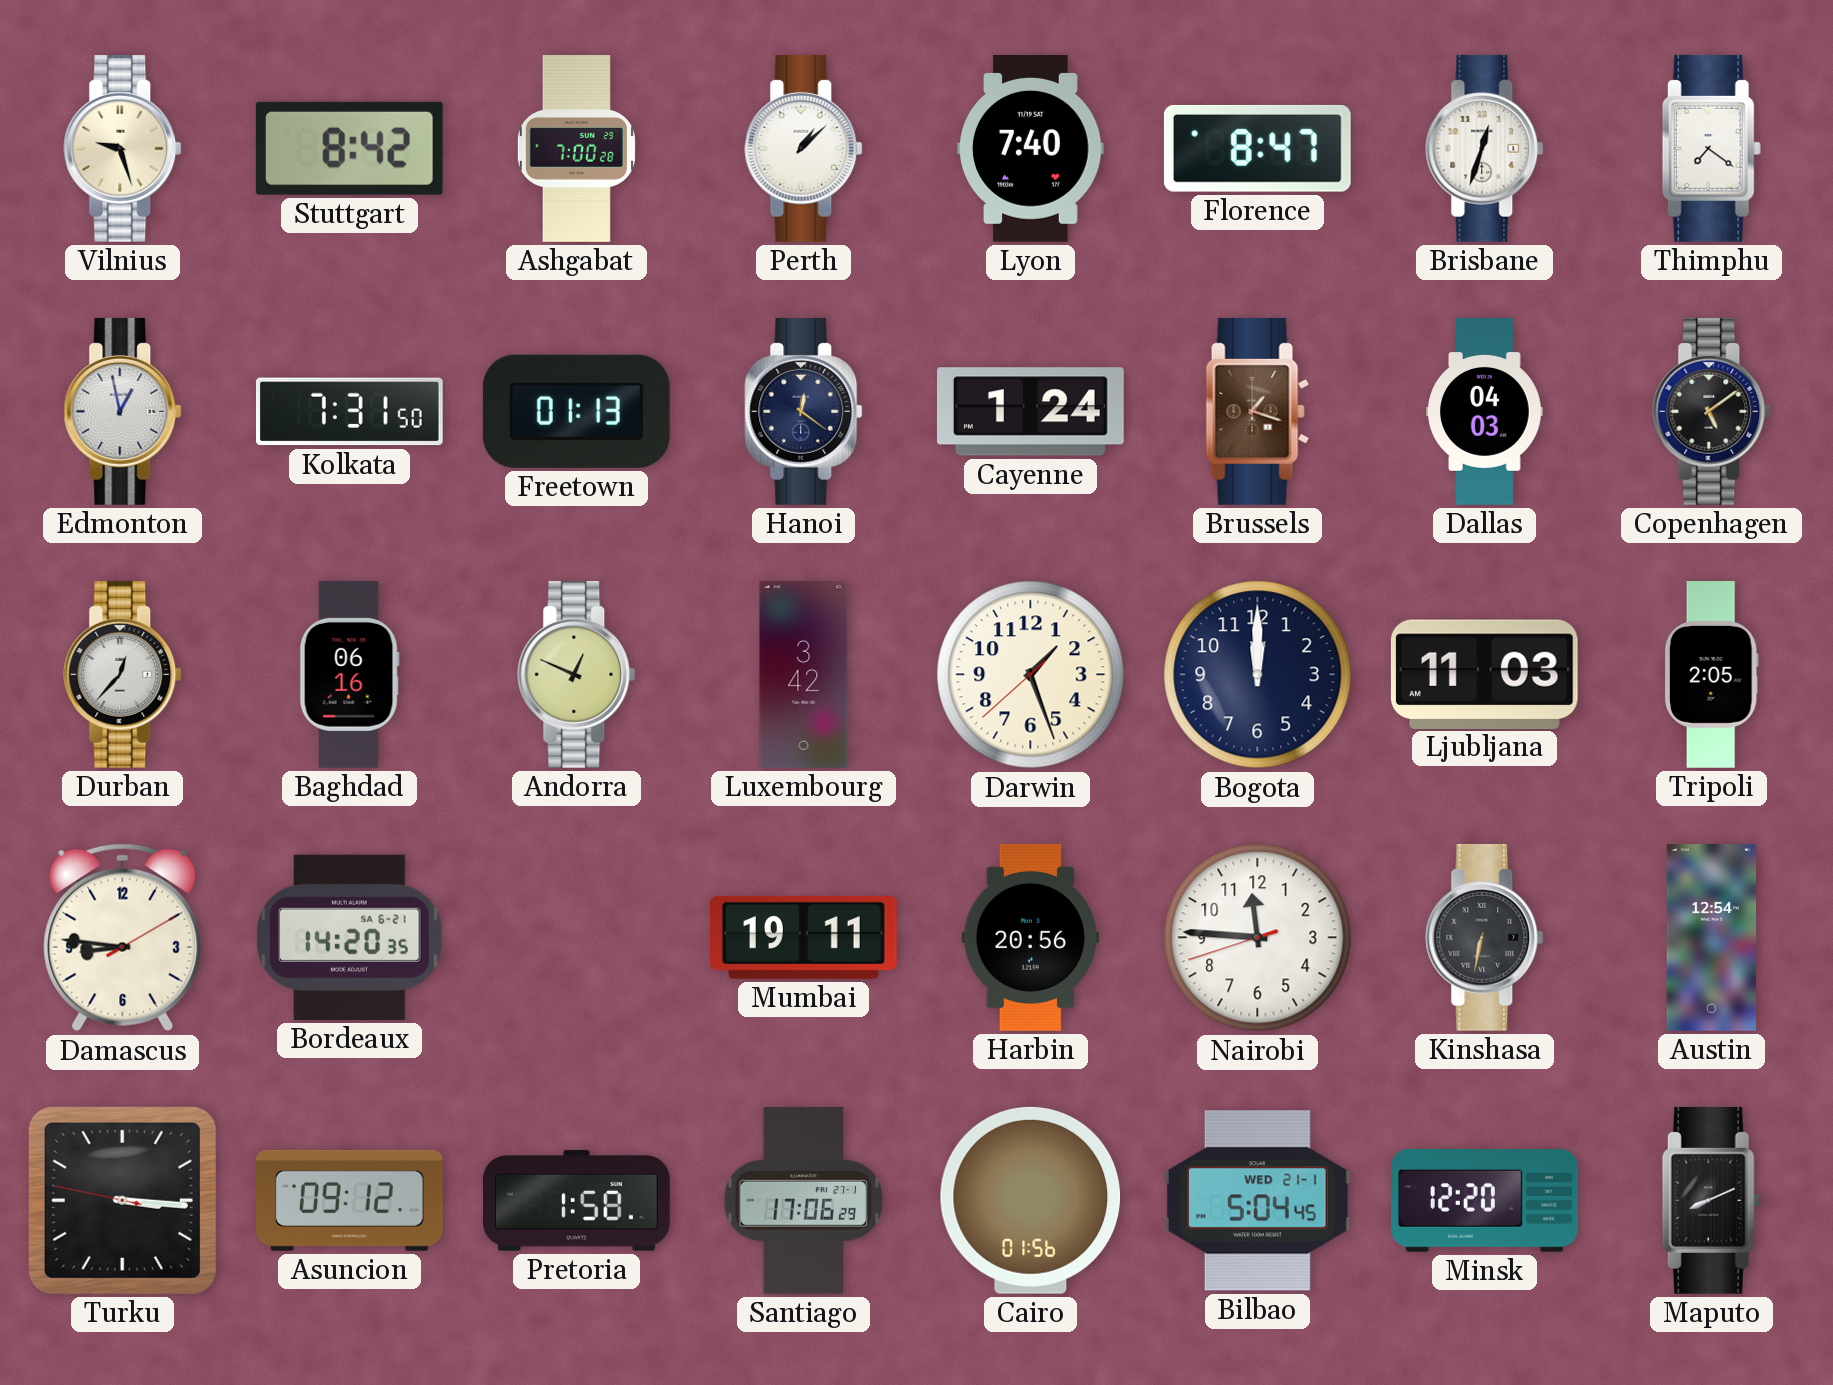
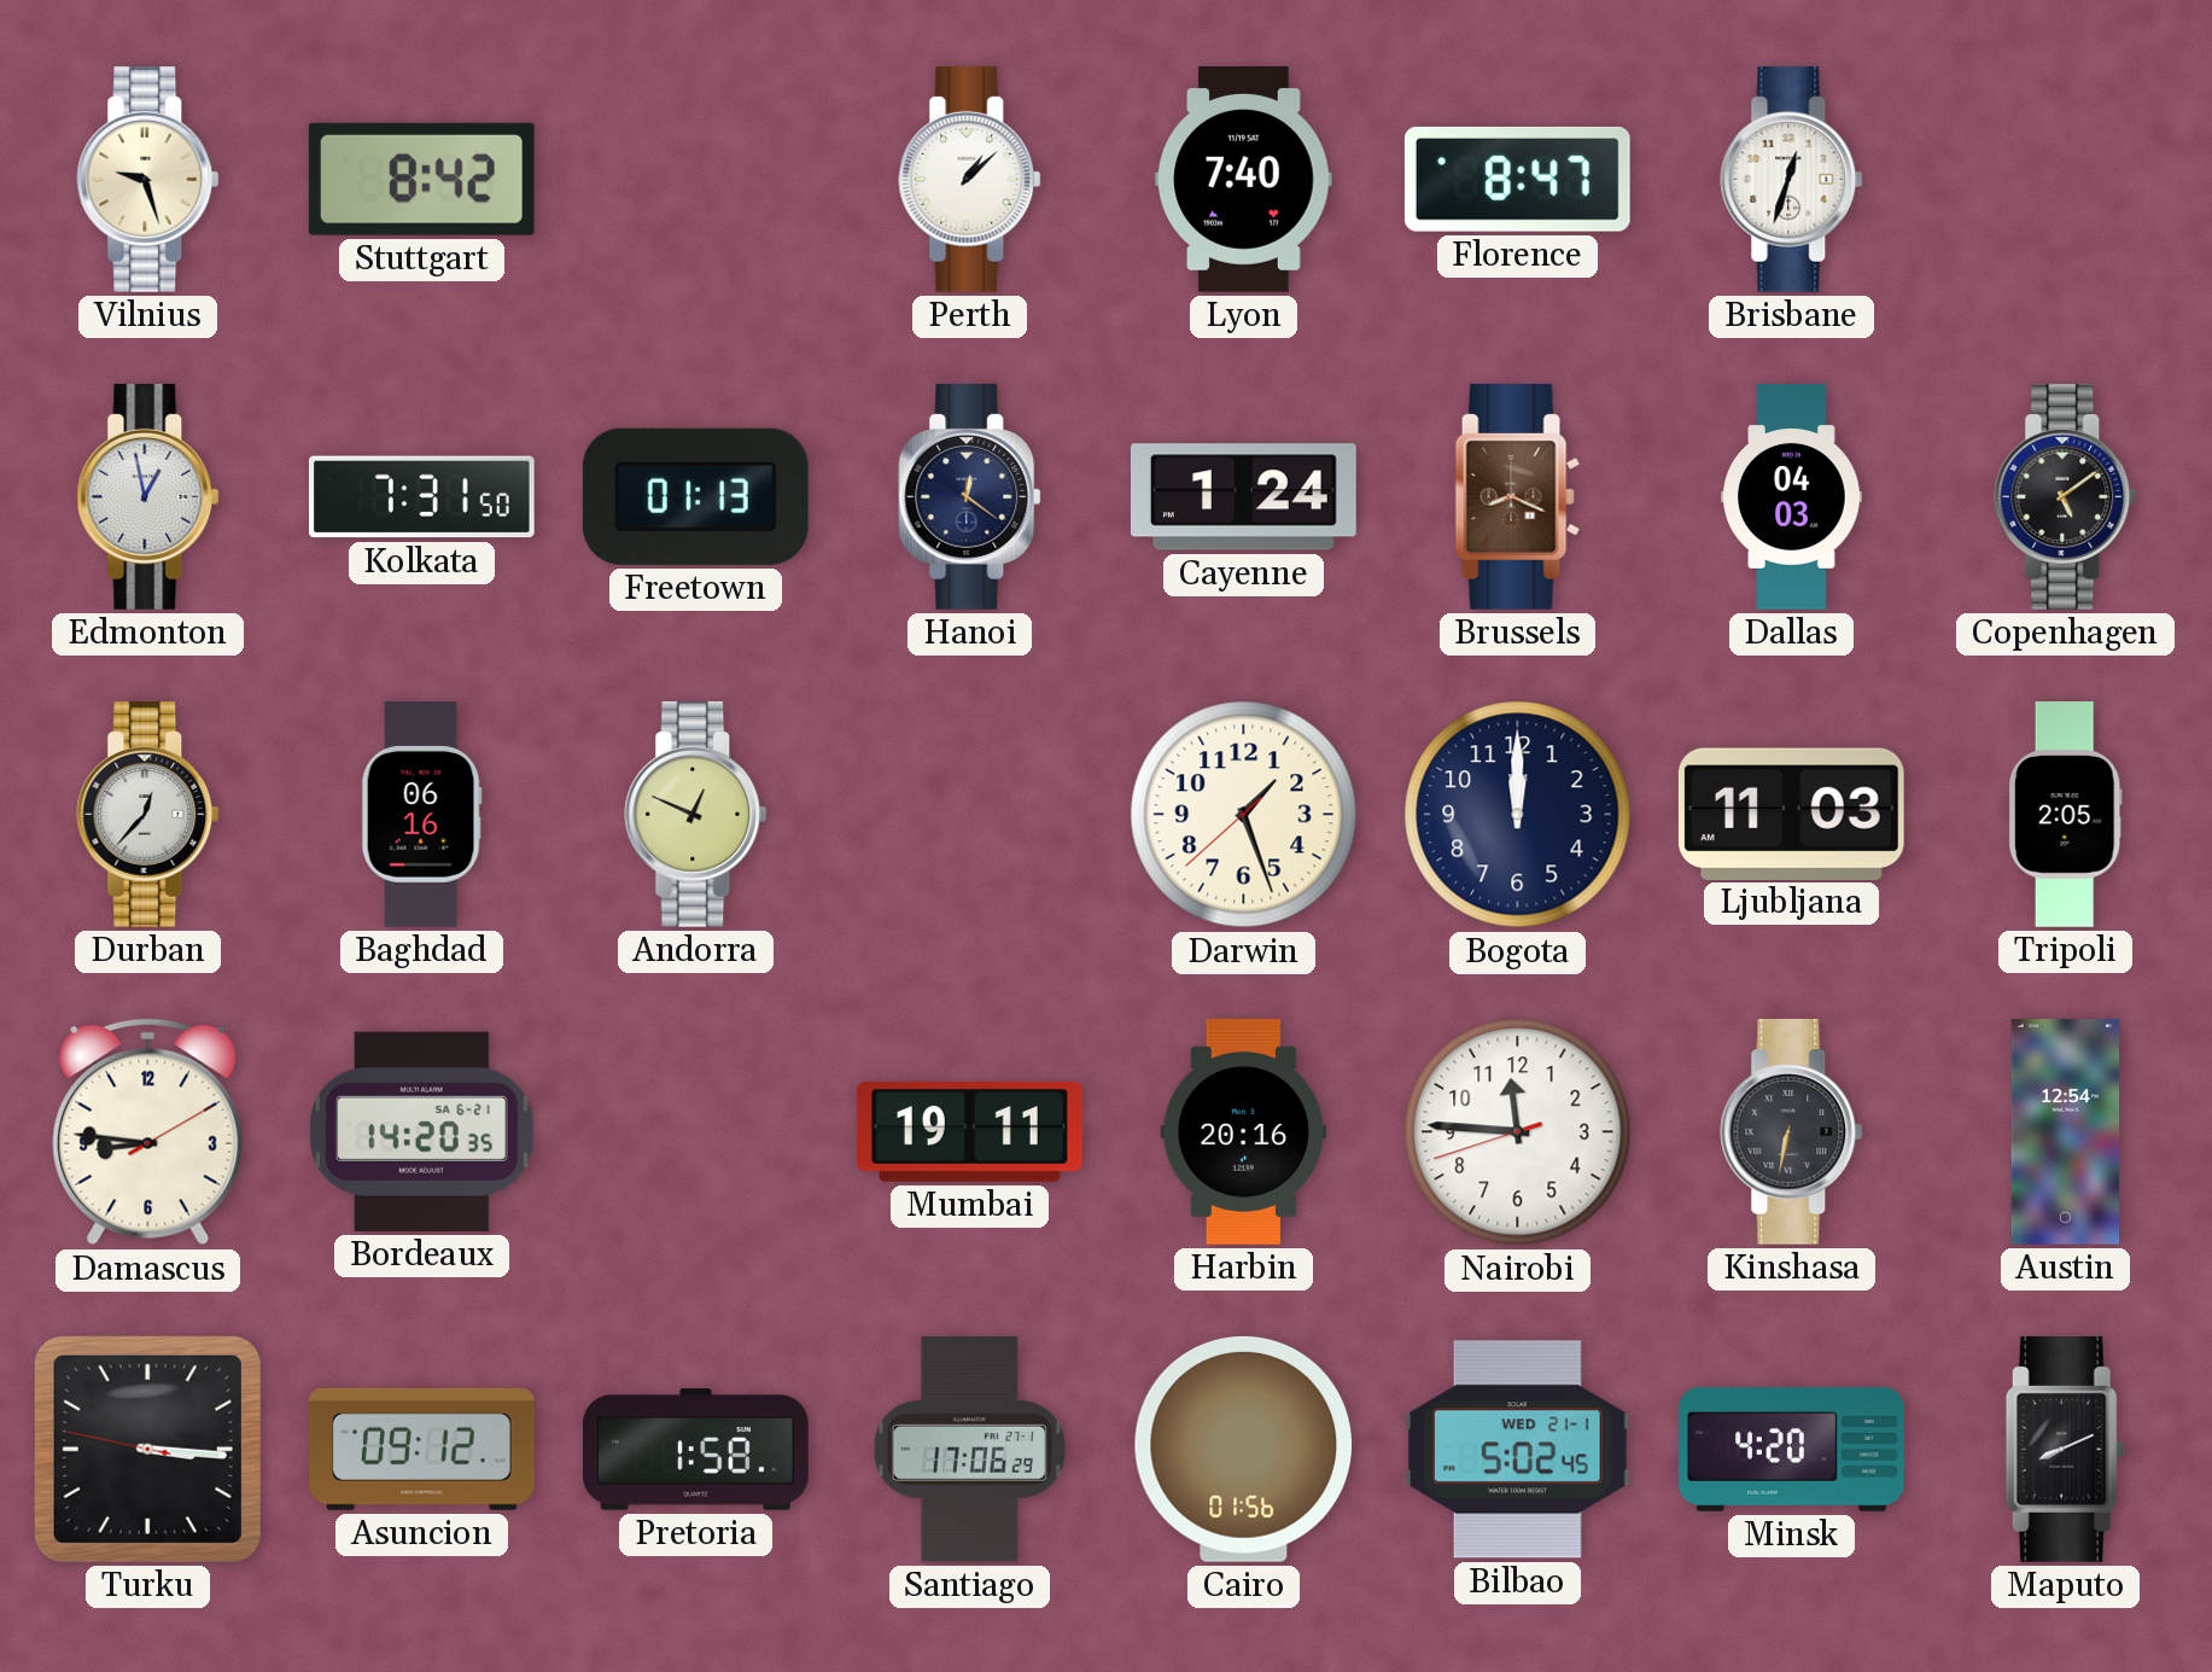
Ashgabat: 7:00 -> none
Thimphu: 7:21 -> none
Brussels: 1:18 -> 8:19
Luxembourg: 3:42 -> none
Harbin: 20:56 -> 20:16
Bilbao: 5:04 -> 5:02
Minsk: 12:20 -> 4:20
